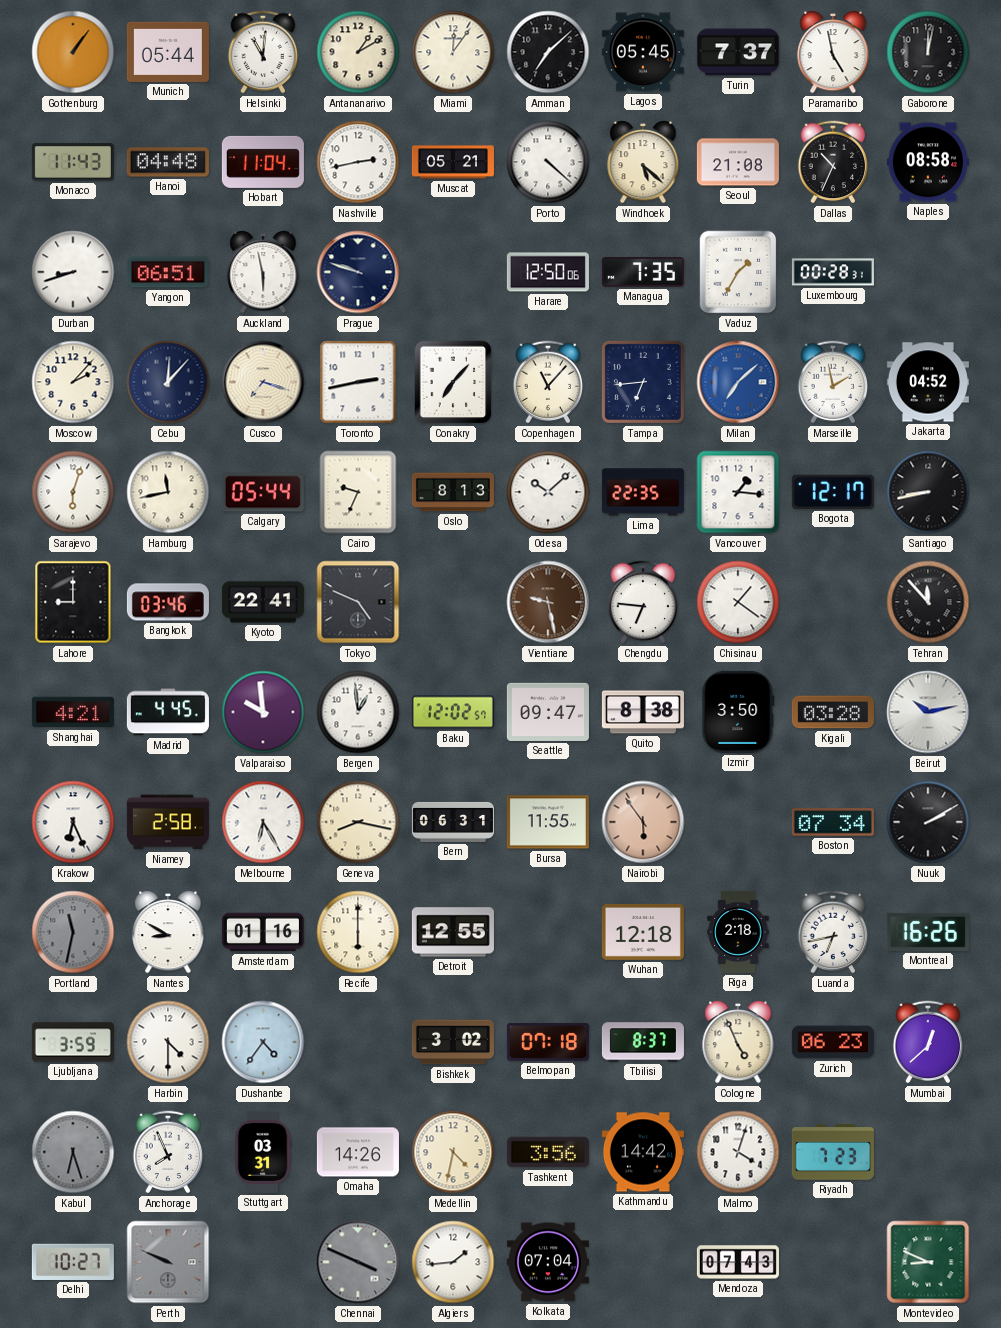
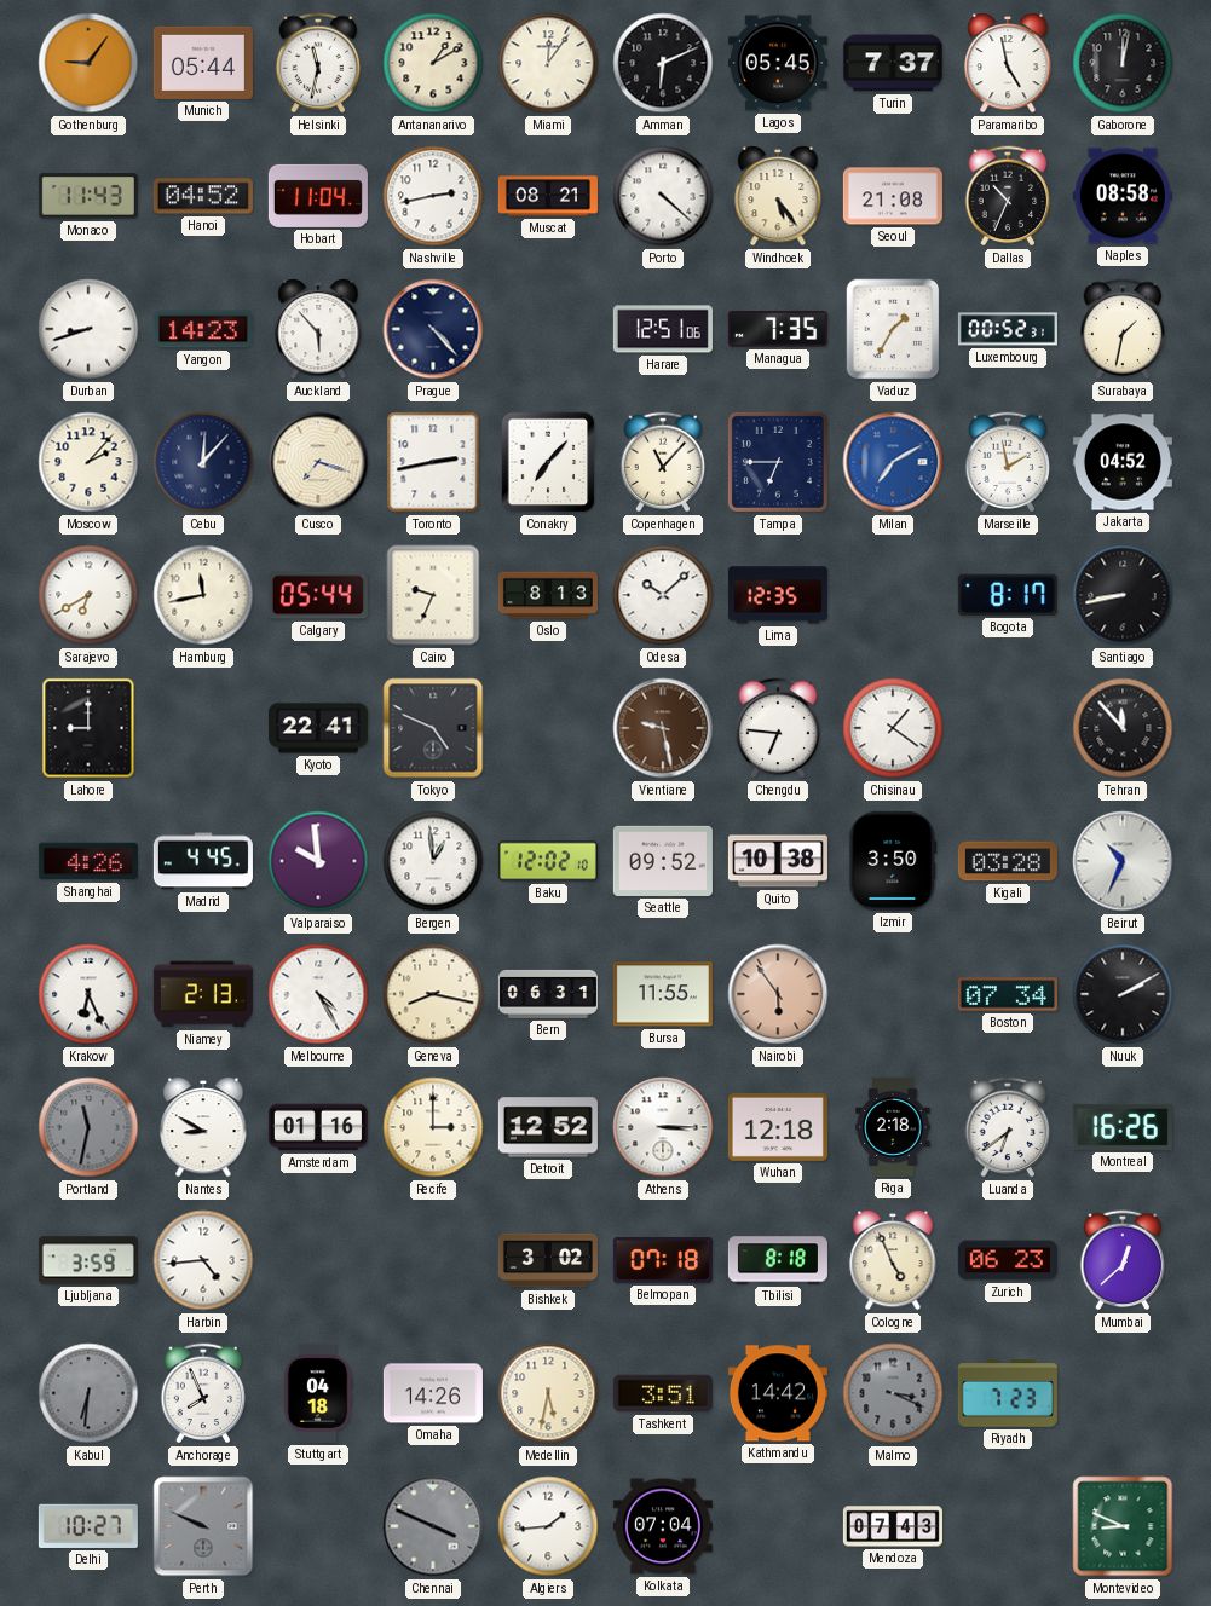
Gothenburg: 1:06 -> 9:06
Helsinki: 11:01 -> 11:32
Amman: 7:08 -> 6:11
Hanoi: 04:48 -> 04:52
Muscat: 05:21 -> 08:21
Windhoek: 5:22 -> 5:24
Yangon: 06:51 -> 14:23
Auckland: 5:58 -> 5:53
Prague: 9:48 -> 4:23
Harare: 12:50 -> 12:51
Luxembourg: 00:28 -> 00:52
Surabaya: none -> 1:32
Tampa: 6:44 -> 6:45
Milan: 7:08 -> 7:10
Sarajevo: 6:03 -> 6:40
Lima: 22:35 -> 12:35
Vancouver: 1:16 -> none
Bogota: 12:17 -> 8:17
Bangkok: 03:46 -> none
Shanghai: 4:21 -> 4:26
Baku: 12:02:57 -> 12:02:10
Seattle: 09:47 -> 09:52
Quito: 8:38 -> 10:38
Beirut: 10:13 -> 10:34
Niamey: 2:58 -> 2:13
Melbourne: 6:25 -> 4:25
Recife: 6:00 -> 3:00
Detroit: 12:55 -> 12:52
Athens: none -> 3:15
Luanda: 6:43 -> 6:39
Harbin: 4:30 -> 4:44
Dushanbe: 4:36 -> none
Tbilisi: 8:37 -> 8:18
Kabul: 6:27 -> 6:31
Stuttgart: 03:31 -> 04:18
Medellin: 4:32 -> 5:32
Tashkent: 3:56 -> 3:51
Malmo: 4:03 -> 3:19
Malmo dial: white -> grey
